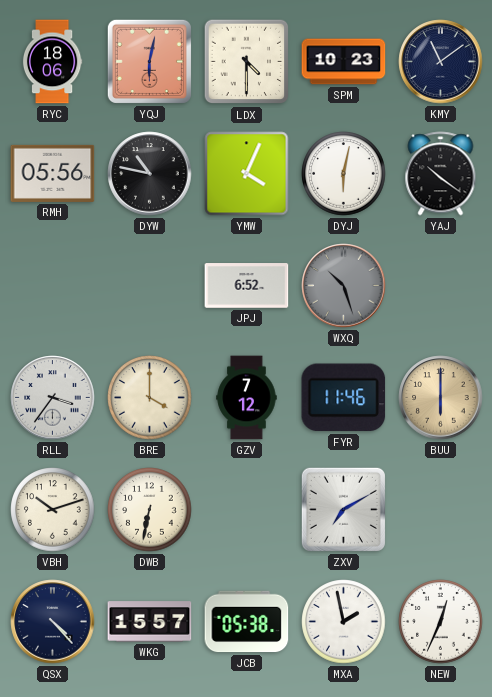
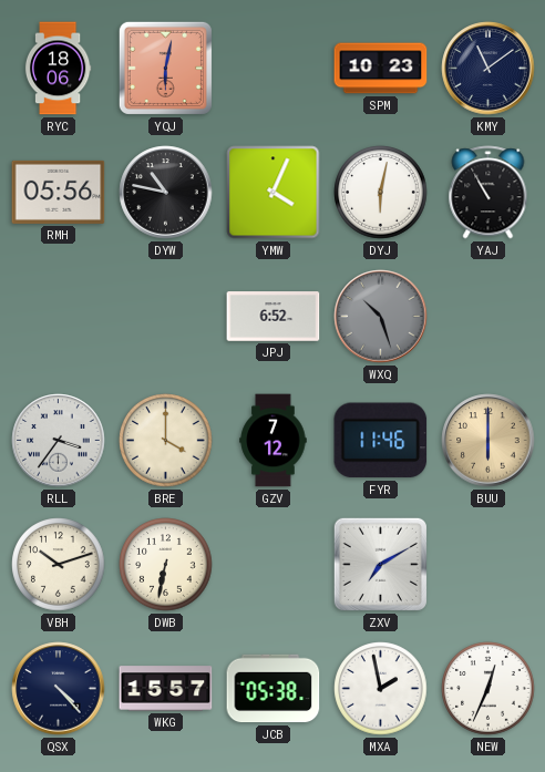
LDX: 4:30 -> none
YAJ: 10:21 -> 10:55
